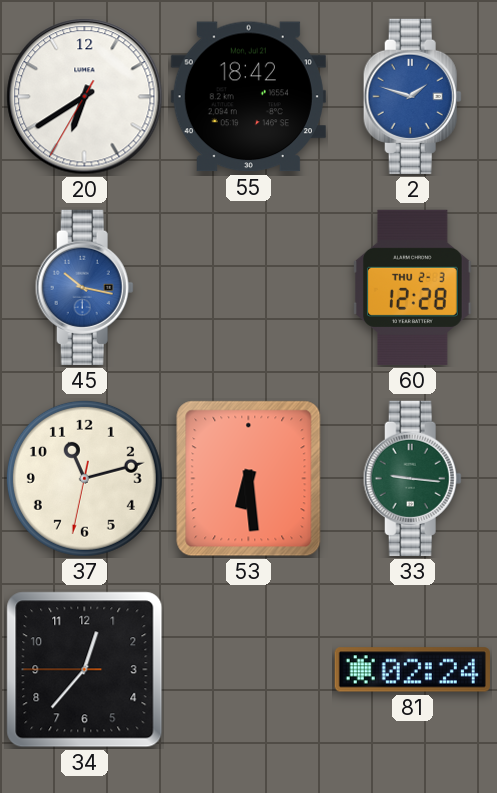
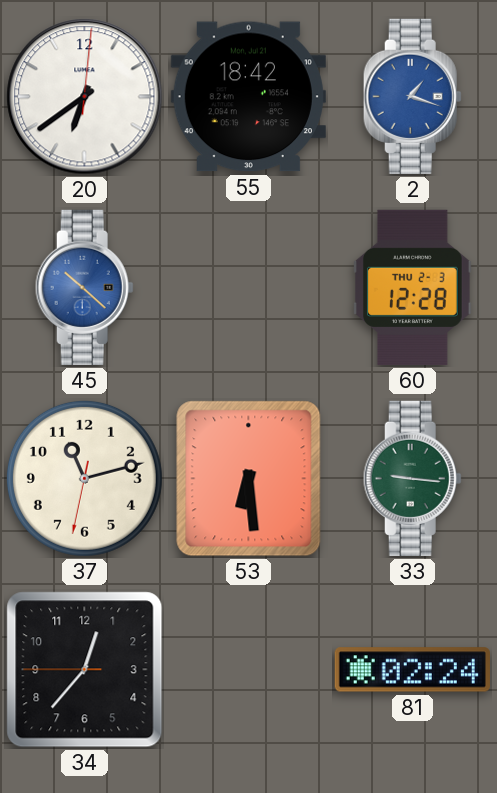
20: 6:39:35 -> 6:39:01
2: 1:48 -> 1:18
45: 10:17 -> 10:22
